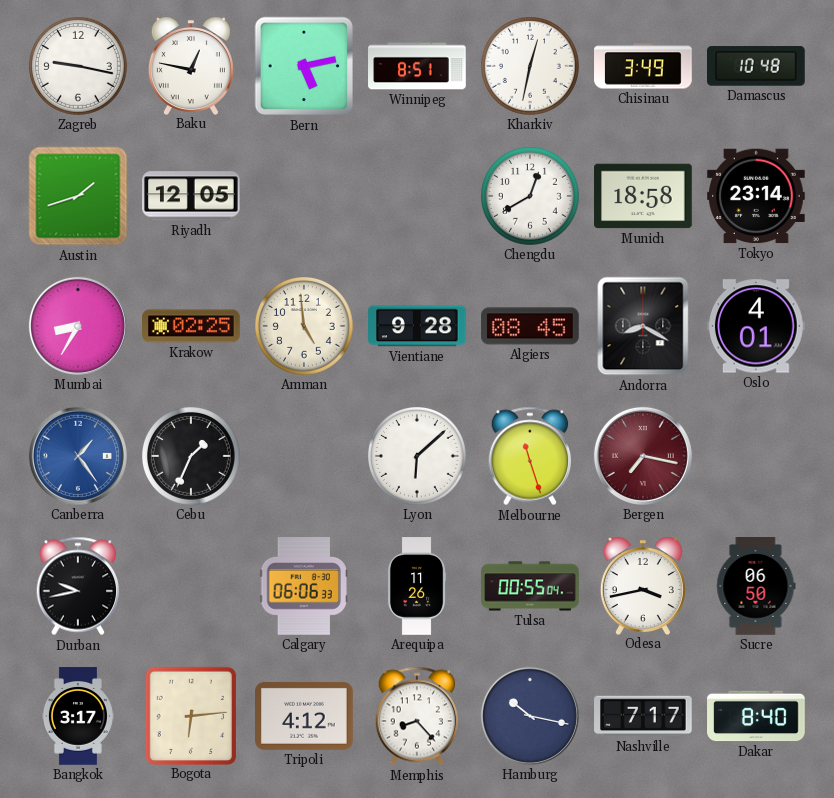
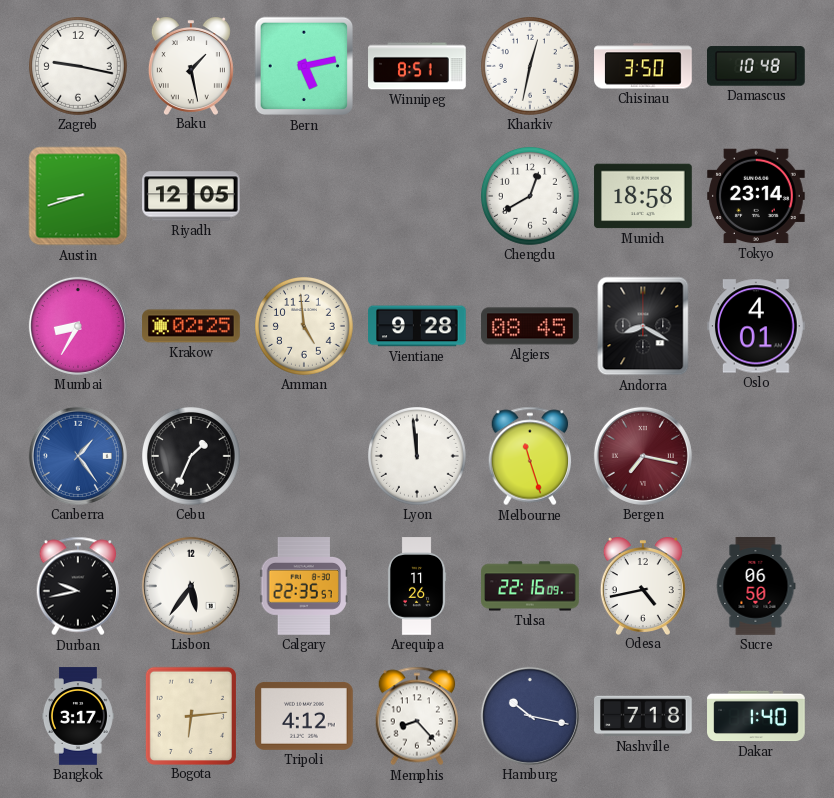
Baku: 12:47 -> 1:28
Chisinau: 3:49 -> 3:50
Austin: 1:42 -> 8:42
Lyon: 6:08 -> 11:59
Lisbon: none -> 5:36
Calgary: 06:06 -> 22:35
Tulsa: 00:55 -> 22:16
Odesa: 3:43 -> 4:43
Nashville: 7:17 -> 7:18
Dakar: 8:40 -> 1:40
